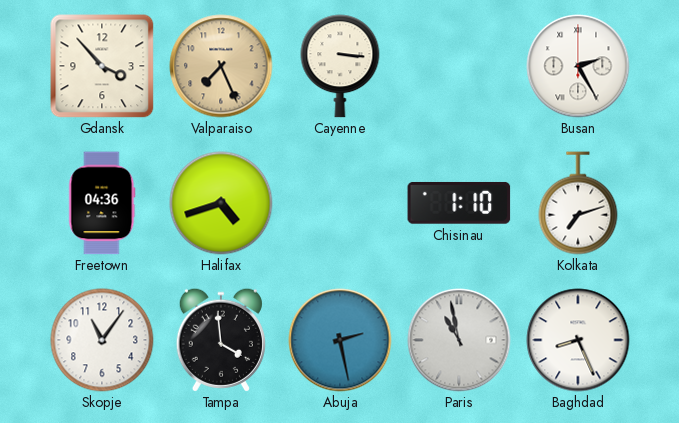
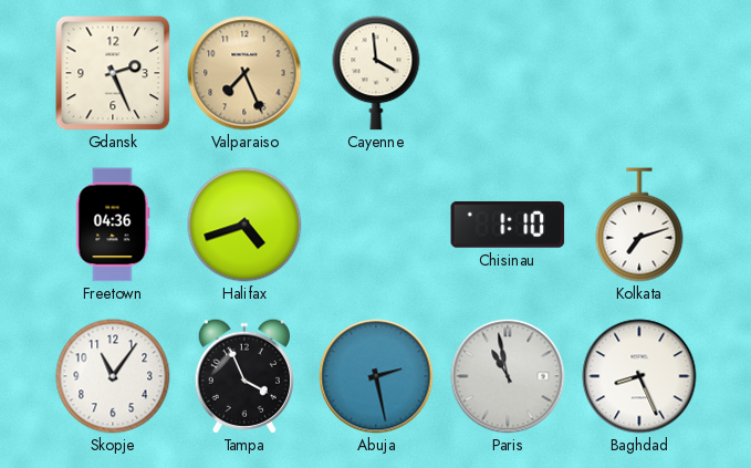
Gdansk: 3:53 -> 2:26
Cayenne: 3:16 -> 3:59
Busan: 2:25 -> none
Tampa: 3:59 -> 3:56
